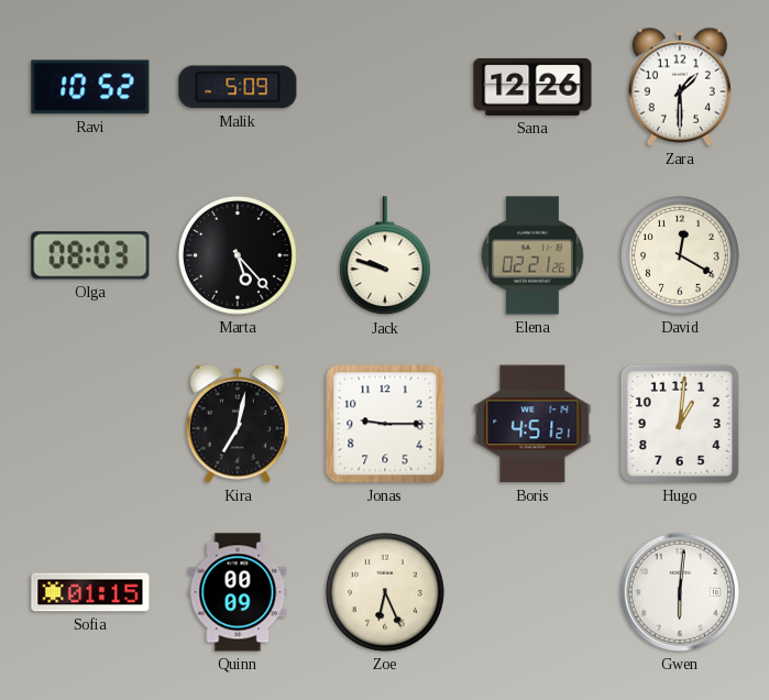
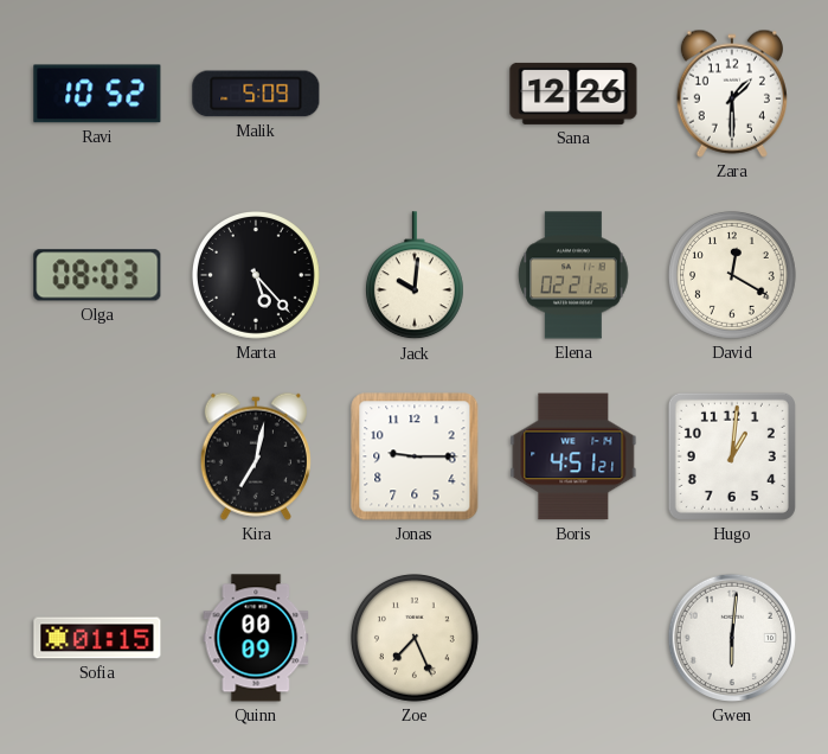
Jack: 9:48 -> 10:01
Zoe: 6:26 -> 7:26
